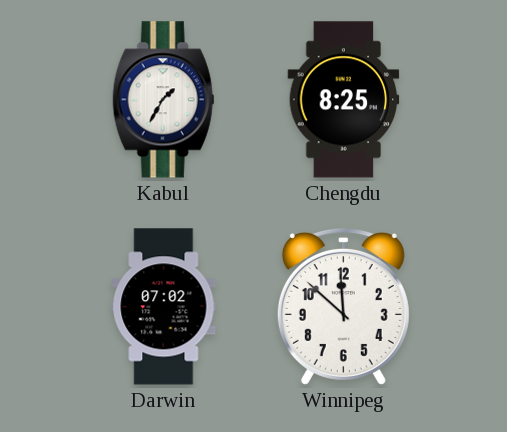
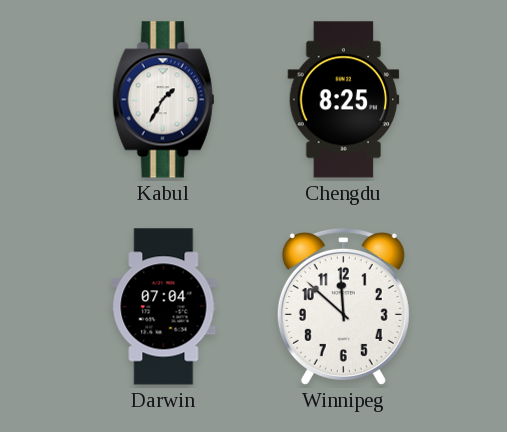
Darwin: 07:02 -> 07:04
